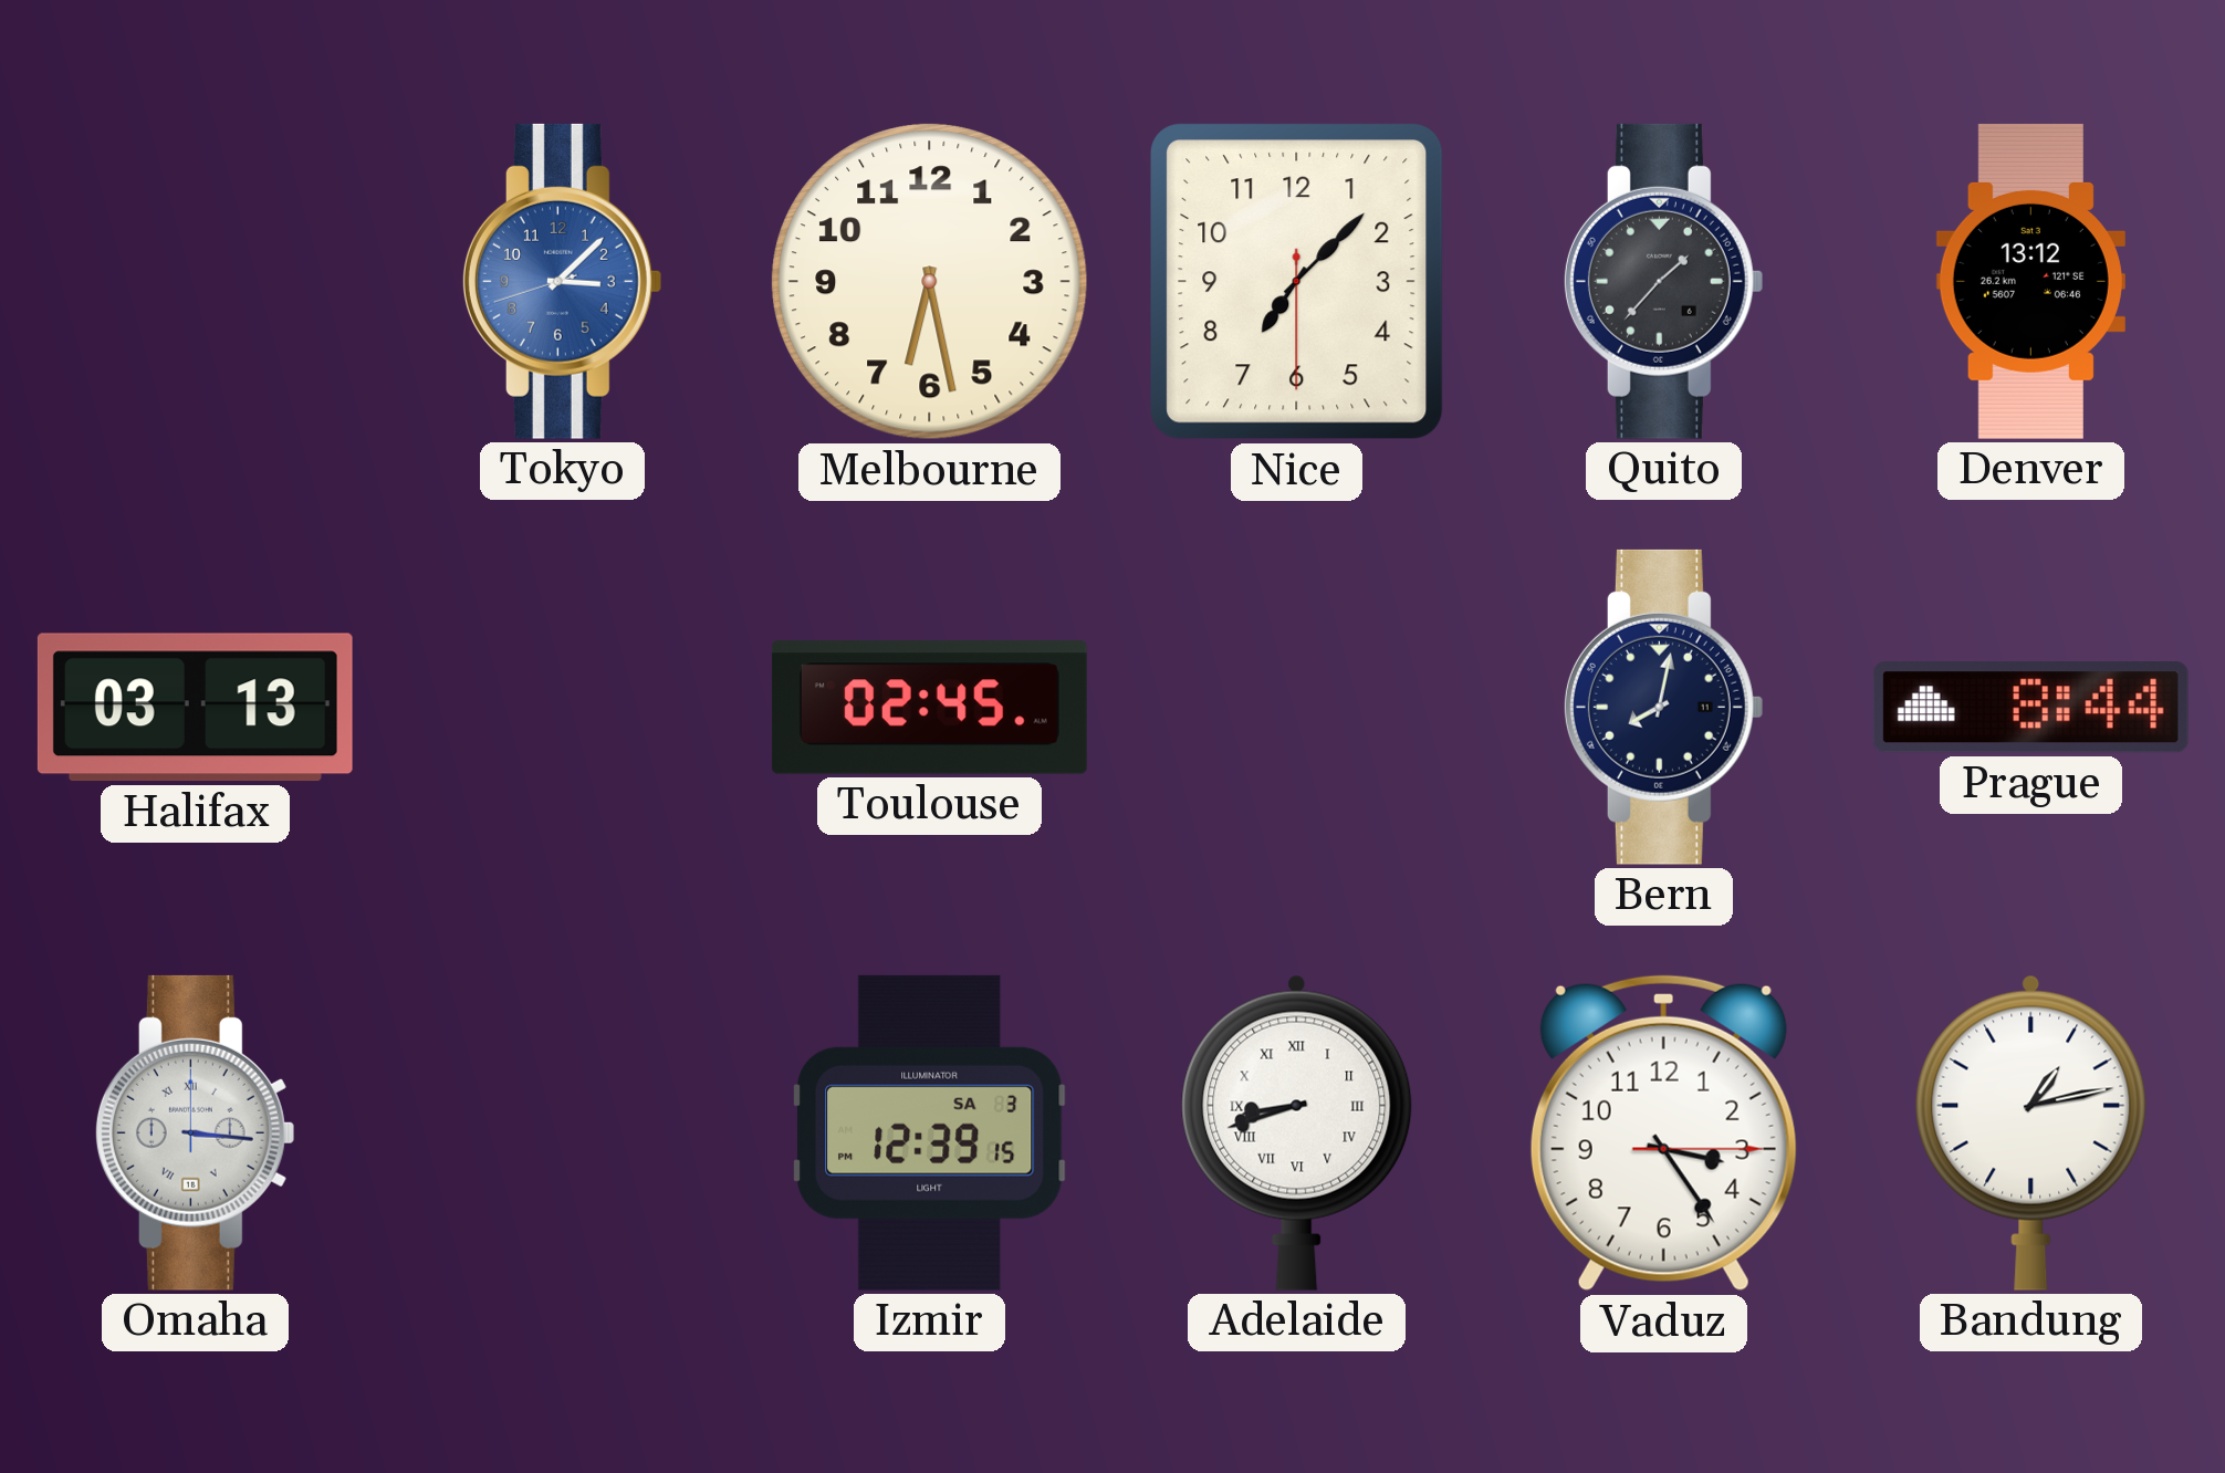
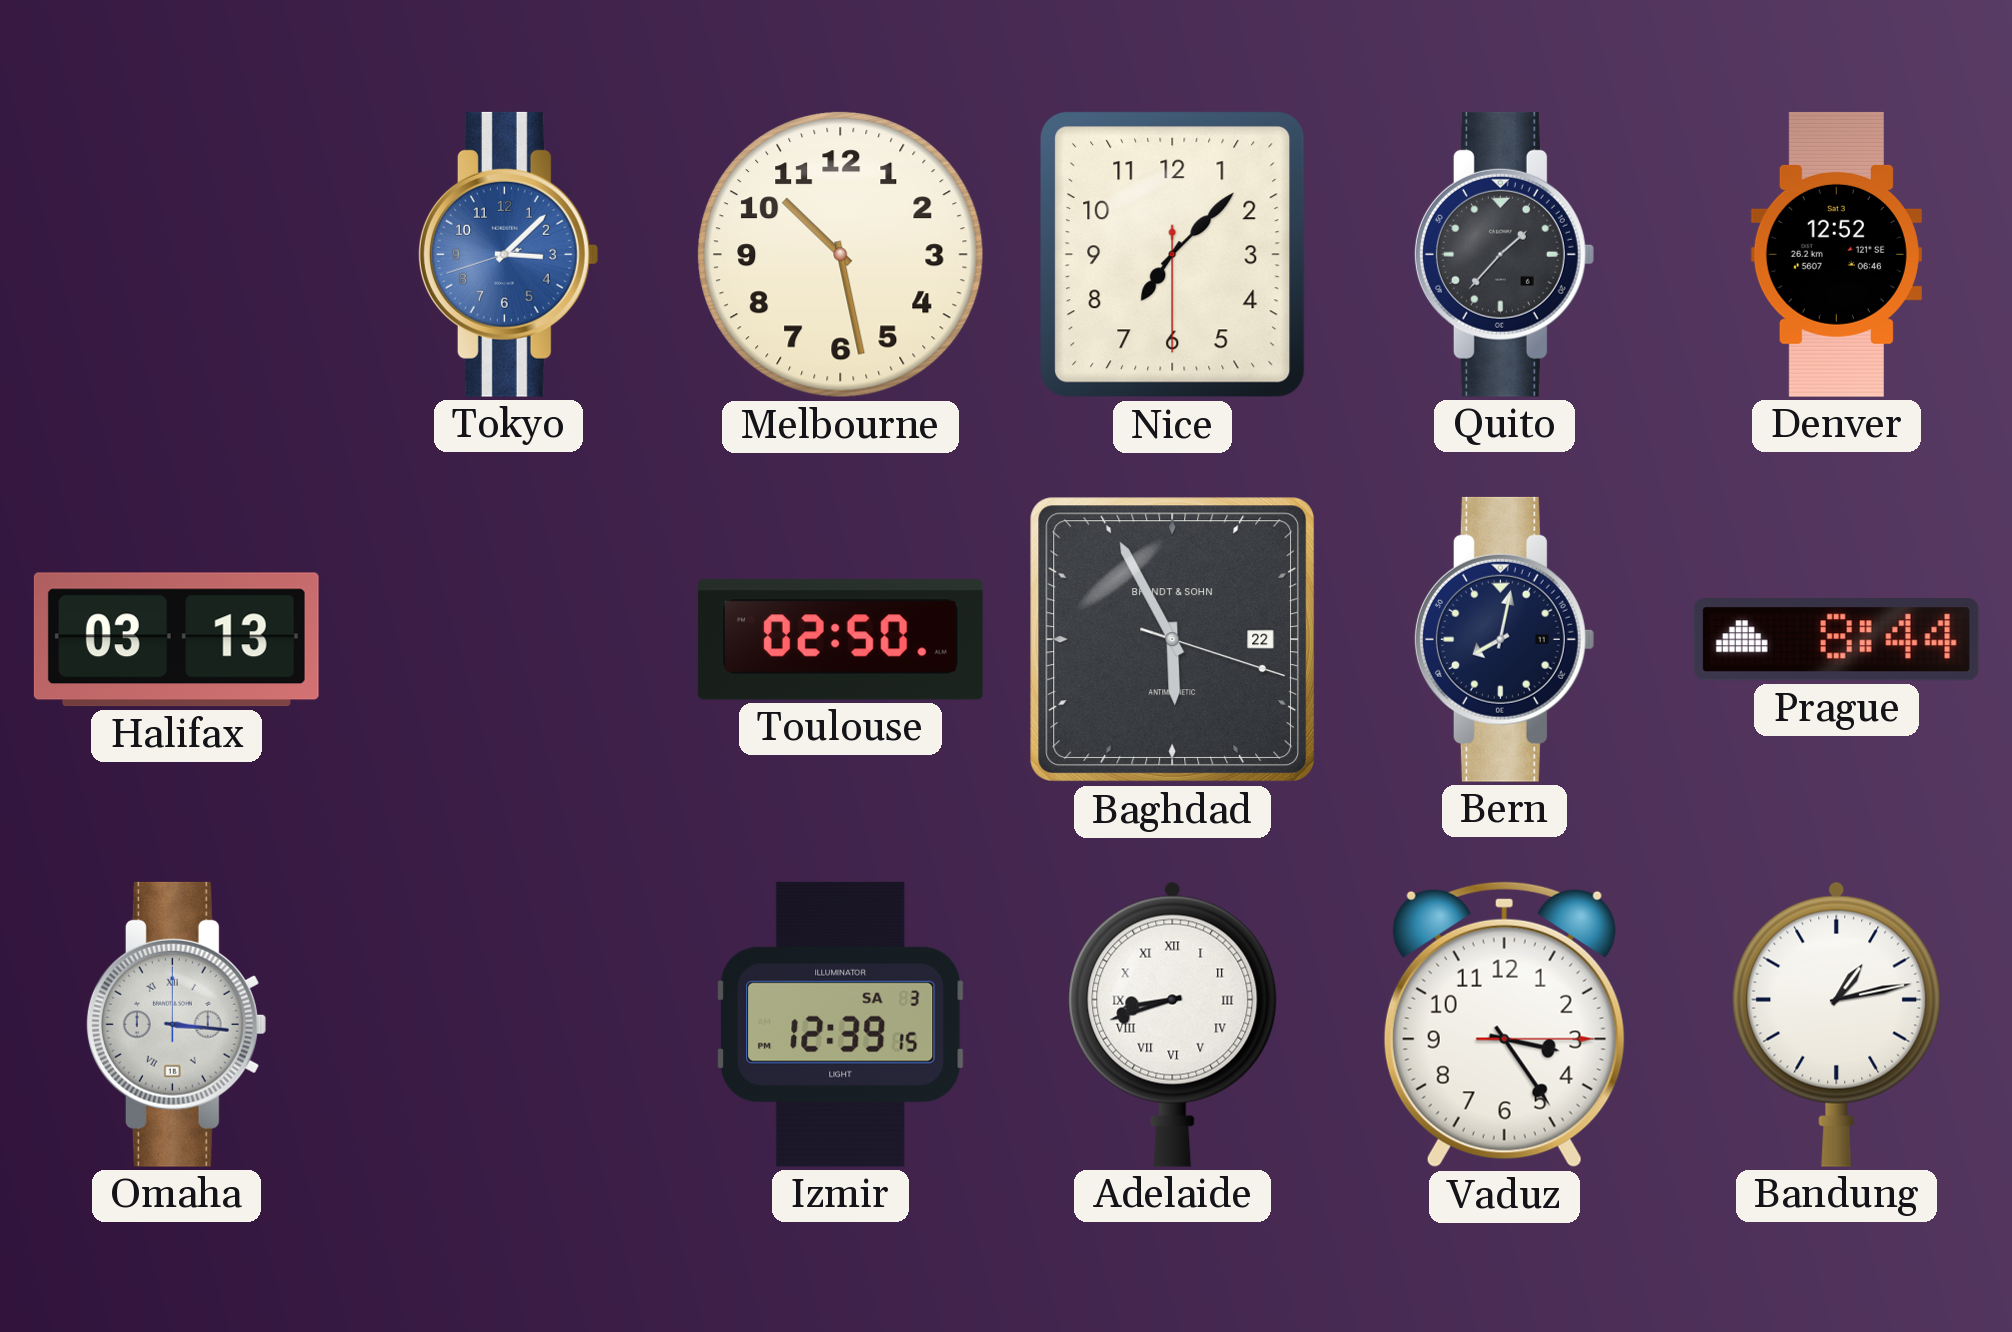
Melbourne: 6:28 -> 10:28
Denver: 13:12 -> 12:52
Toulouse: 02:45 -> 02:50
Baghdad: none -> 5:55
